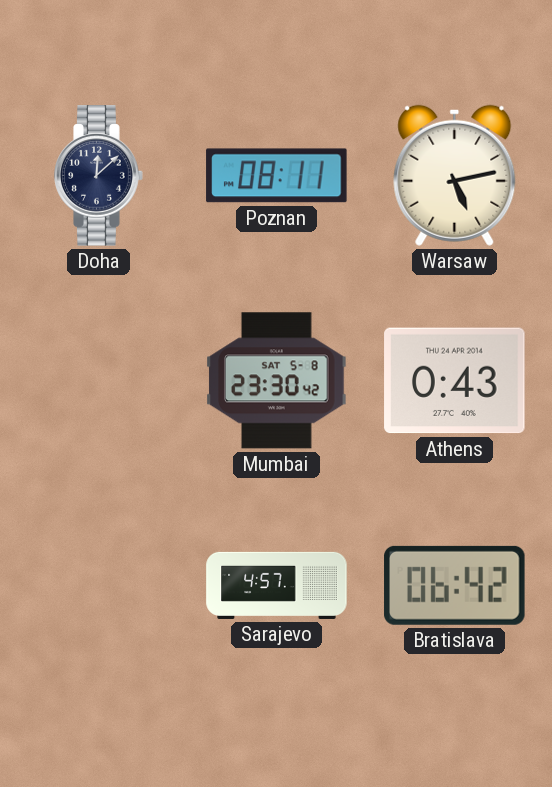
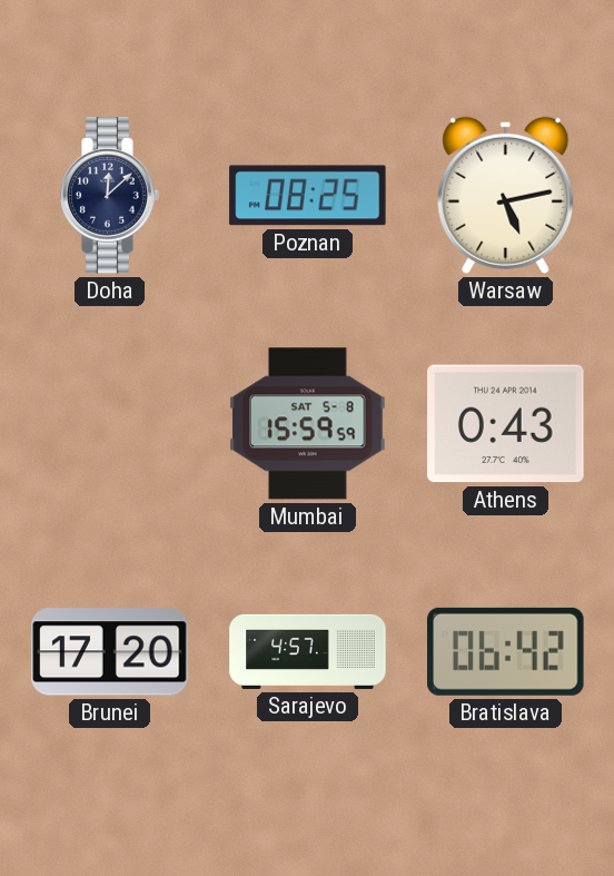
Poznan: 08:11 -> 08:25
Mumbai: 23:30 -> 15:59
Brunei: none -> 17:20
